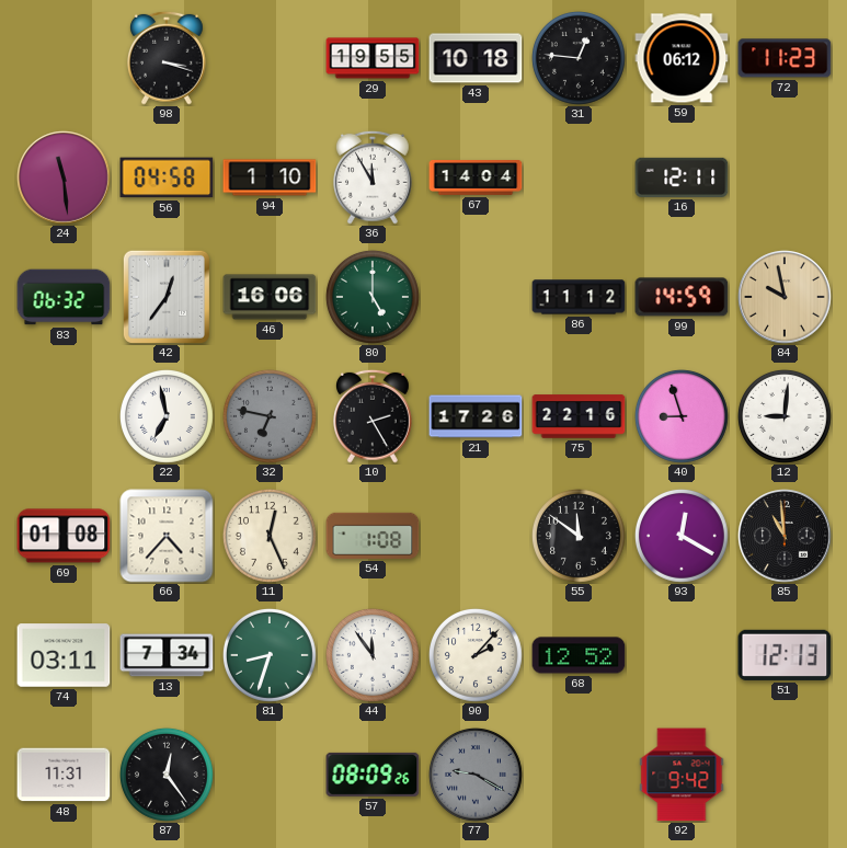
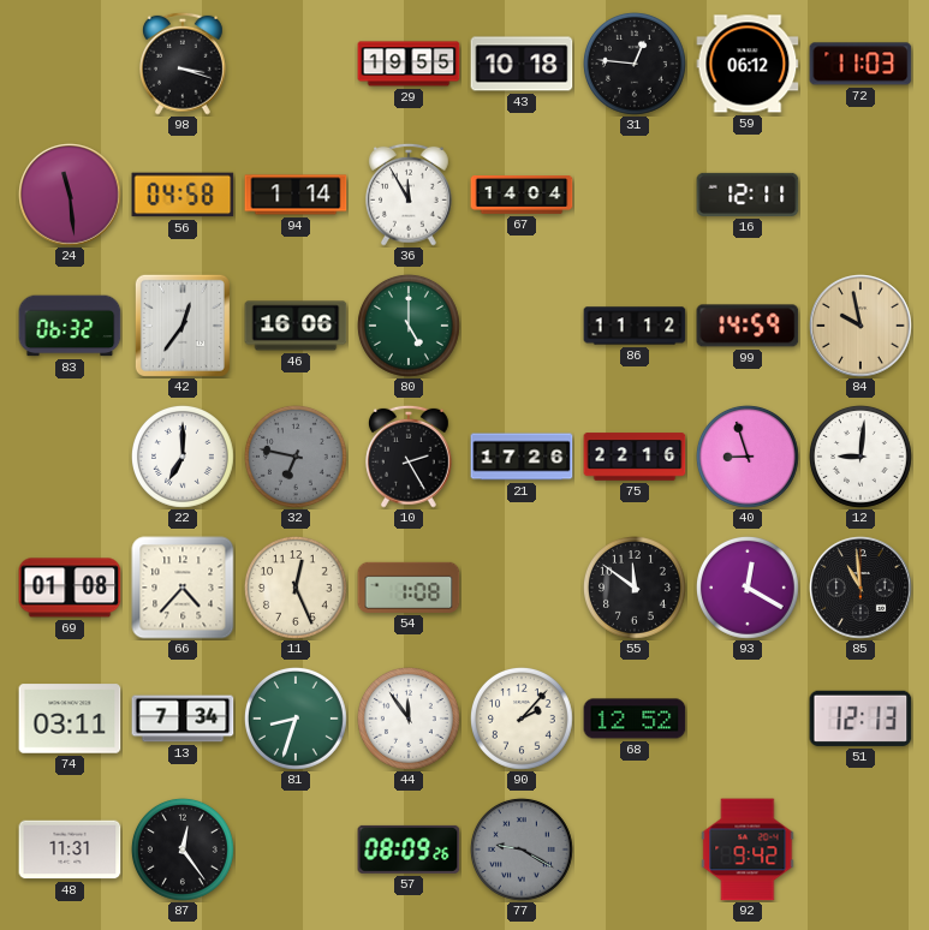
72: 11:23 -> 11:03
94: 1:10 -> 1:14
22: 6:58 -> 7:00
